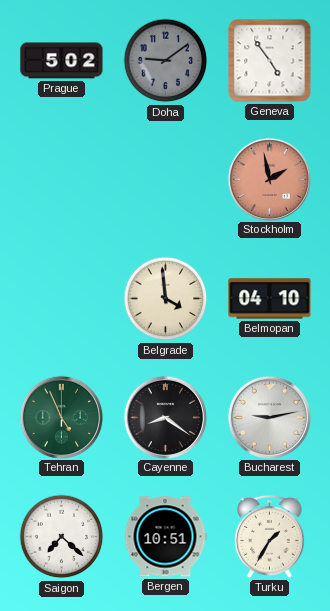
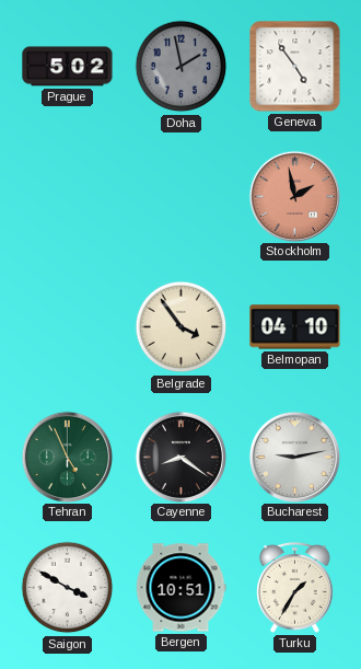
Doha: 9:09 -> 1:58
Belgrade: 3:59 -> 3:54
Saigon: 7:22 -> 3:50
